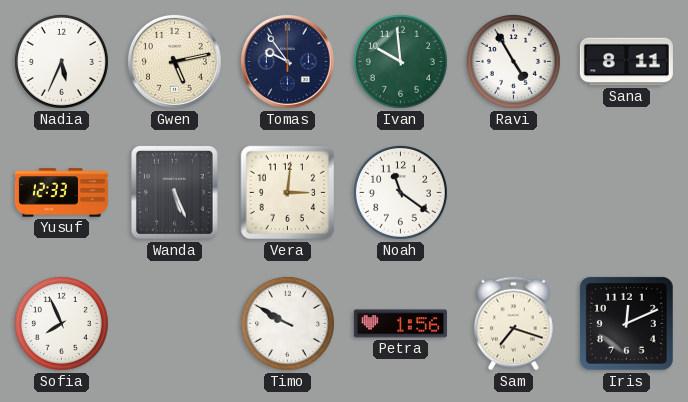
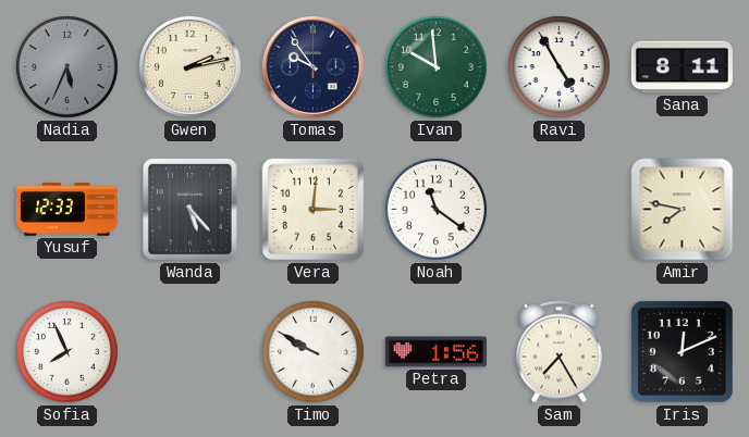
Nadia dial: white -> grey
Gwen: 5:13 -> 2:13
Wanda: 5:26 -> 5:23
Amir: none -> 7:47
Sam: 7:18 -> 7:25
